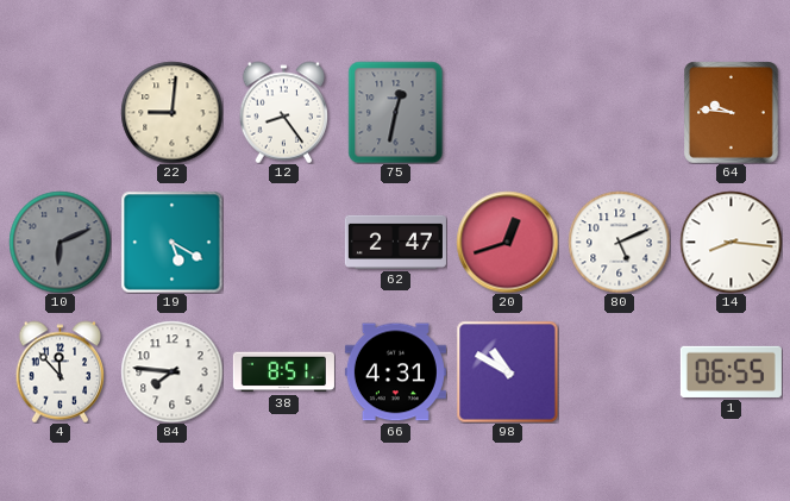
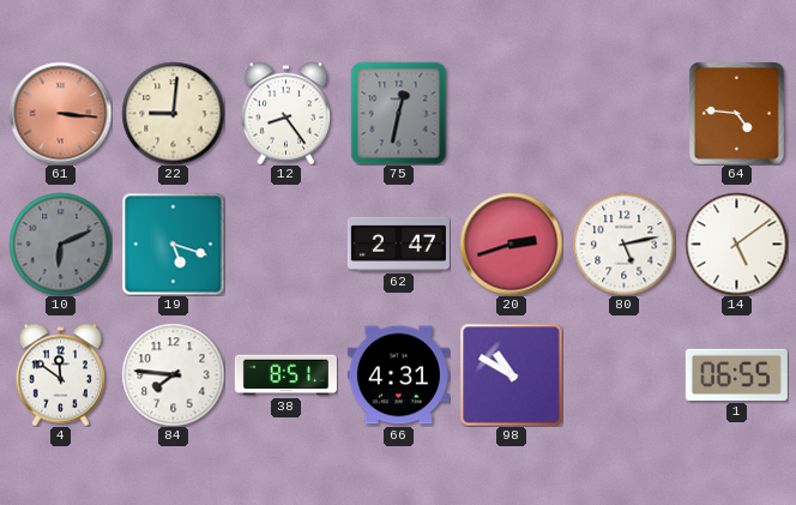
61: none -> 3:16
64: 9:46 -> 4:46
19: 5:20 -> 5:18
20: 12:42 -> 2:42
80: 5:11 -> 5:13
14: 8:16 -> 5:09
4: 11:53 -> 11:51
